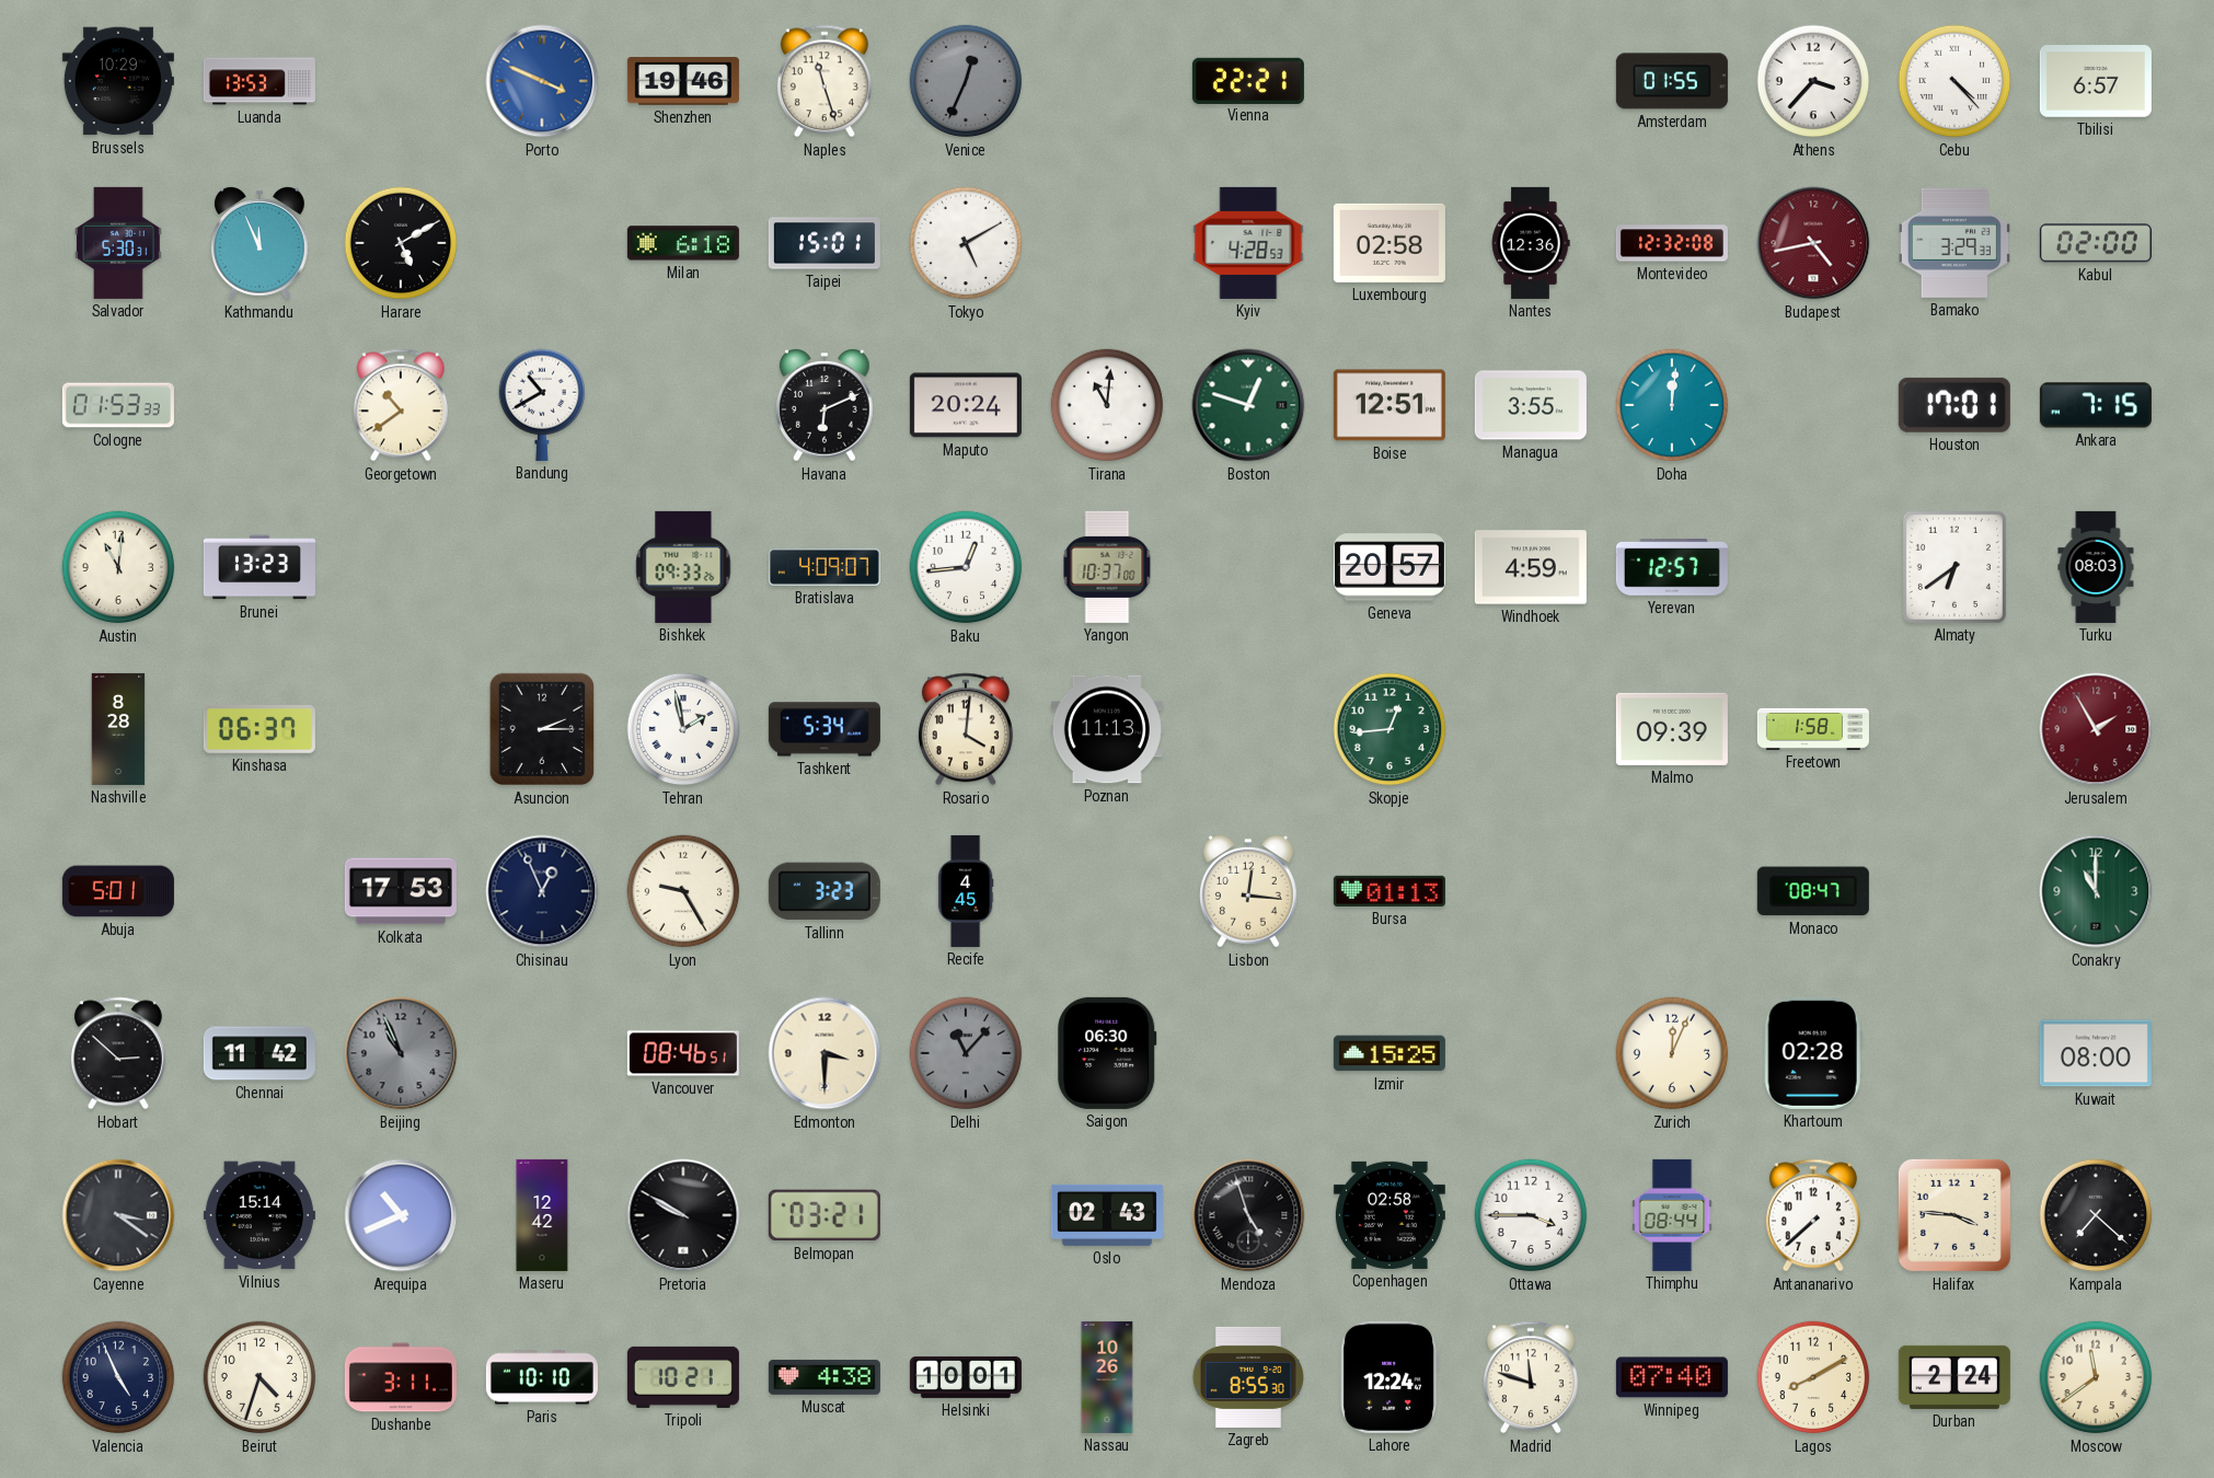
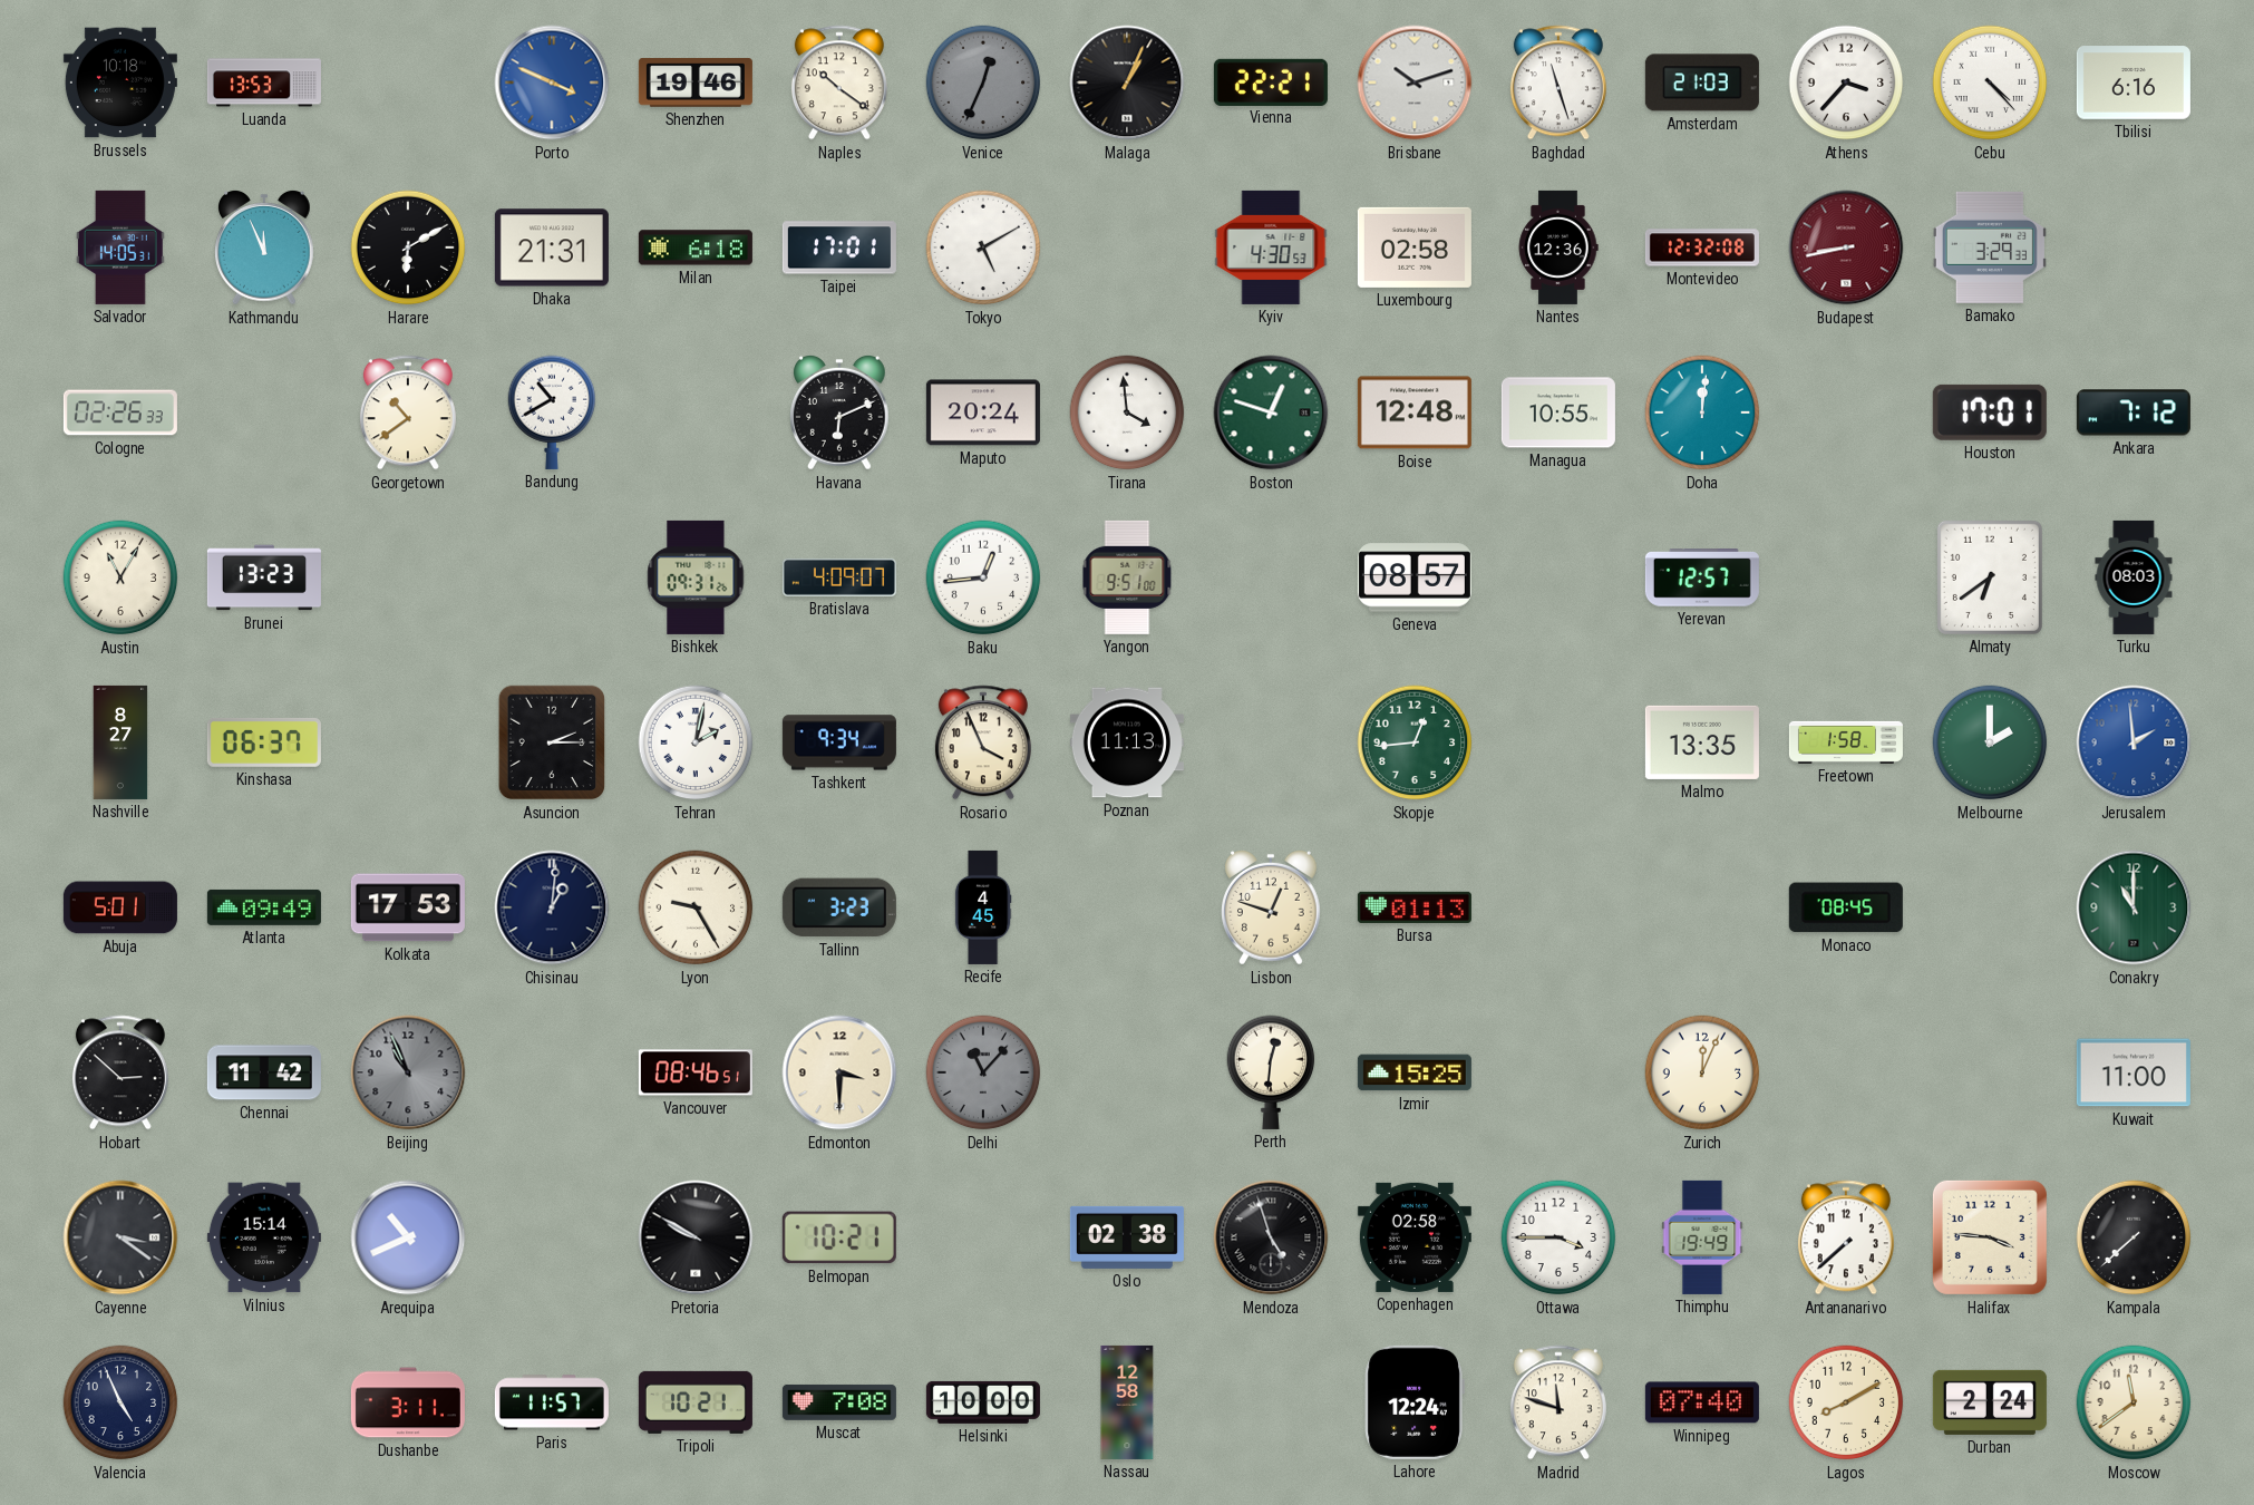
Brussels: 10:29 -> 10:18
Naples: 11:27 -> 10:21
Malaga: none -> 1:04
Brisbane: none -> 10:12
Baghdad: none -> 11:27
Amsterdam: 01:55 -> 21:03
Tbilisi: 6:57 -> 6:16
Salvador: 5:30 -> 14:05
Harare: 5:10 -> 6:10
Dhaka: none -> 21:31
Taipei: 15:01 -> 17:01
Kyiv: 4:28 -> 4:30
Budapest: 4:43 -> 8:43
Kabul: 02:00 -> none
Cologne: 01:53 -> 02:26
Tirana: 11:01 -> 3:59
Boise: 12:51 -> 12:48
Managua: 3:55 -> 10:55
Ankara: 7:15 -> 7:12
Austin: 11:01 -> 11:05
Bishkek: 09:33 -> 09:31
Yangon: 10:37 -> 9:51
Geneva: 20:57 -> 08:57
Windhoek: 4:59 -> none
Nashville: 8:28 -> 8:27
Tehran: 1:58 -> 2:02
Tashkent: 5:34 -> 9:34
Rosario: 4:01 -> 3:56
Malmo: 09:39 -> 13:35
Melbourne: none -> 2:00
Jerusalem: 1:55 -> 1:59
Jerusalem dial: burgundy -> blue
Atlanta: none -> 09:49
Chisinau: 12:56 -> 1:01
Lisbon: 12:16 -> 12:48
Monaco: 08:47 -> 08:45
Saigon: 06:30 -> none
Perth: none -> 12:31
Khartoum: 02:28 -> none
Kuwait: 08:00 -> 11:00
Maseru: 12:42 -> none
Belmopan: 03:21 -> 10:21
Oslo: 02:43 -> 02:38
Thimphu: 08:44 -> 19:49
Kampala: 7:22 -> 7:38
Beirut: 4:33 -> none
Paris: 10:10 -> 11:57
Muscat: 4:38 -> 7:08
Helsinki: 10:01 -> 10:00
Nassau: 10:26 -> 12:58
Zagreb: 8:55 -> none
